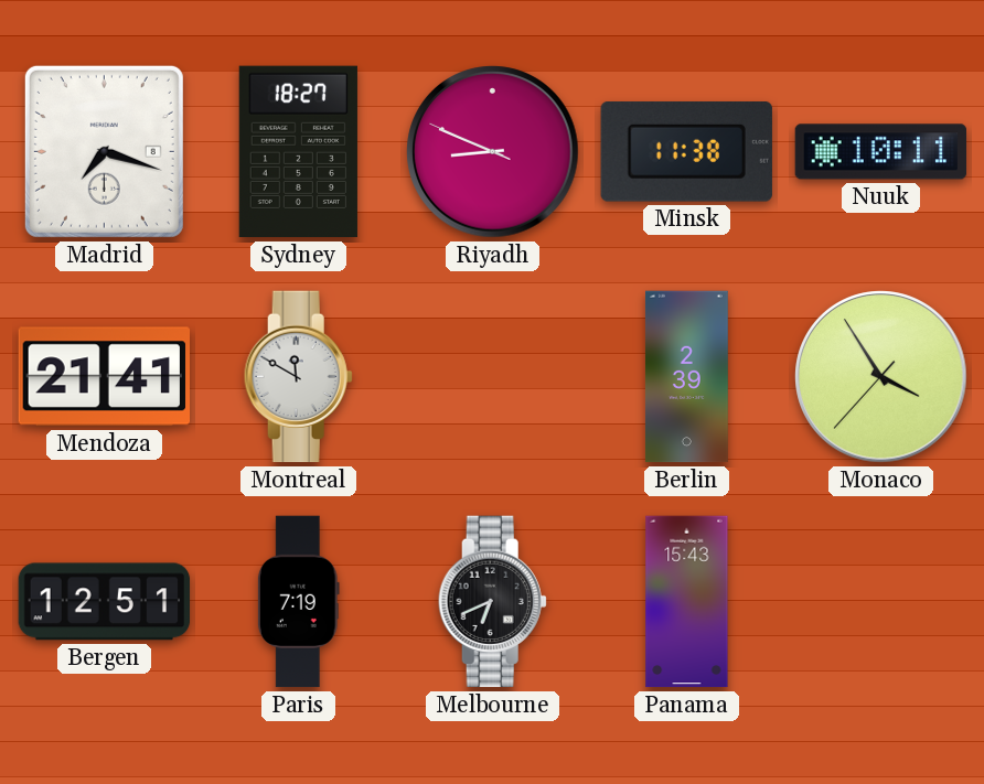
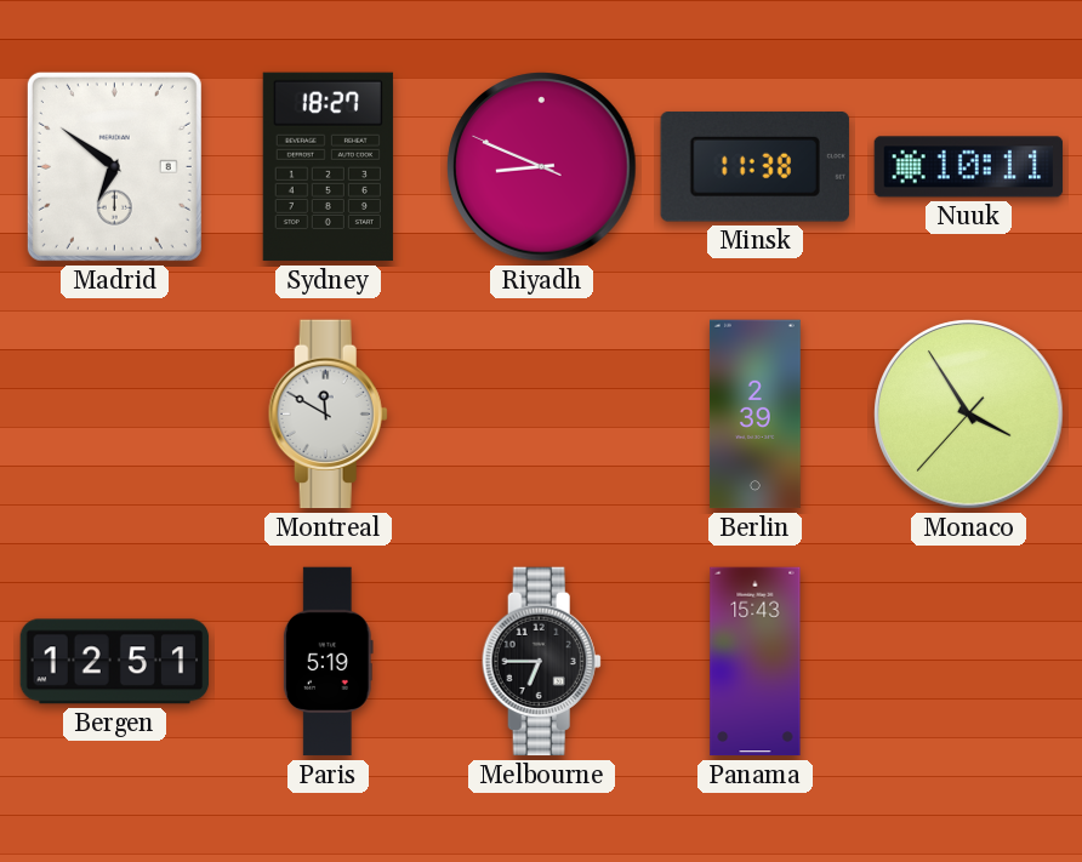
Madrid: 7:18 -> 6:51
Mendoza: 21:41 -> none
Paris: 7:19 -> 5:19
Melbourne: 6:41 -> 6:45
